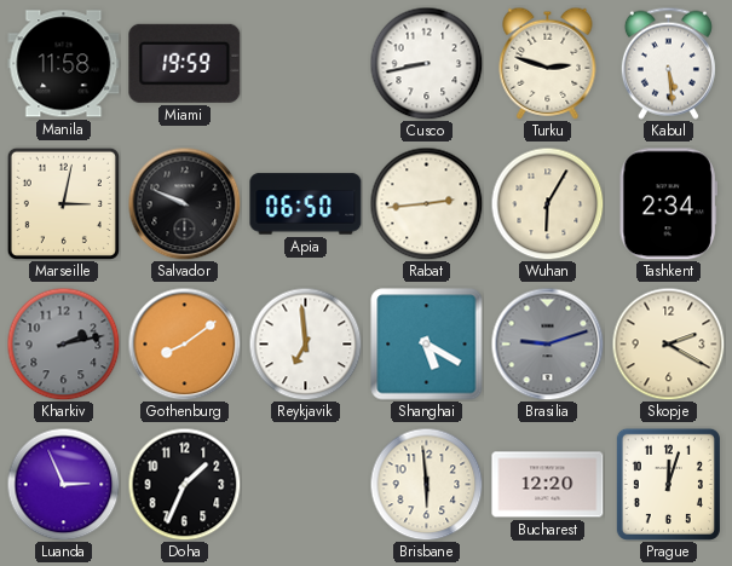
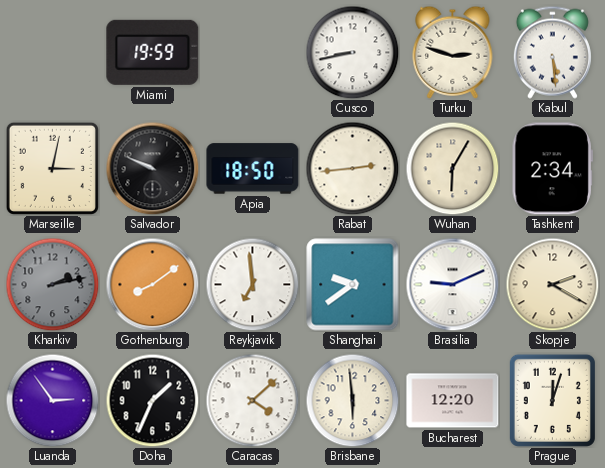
Manila: 11:58 -> none
Apia: 06:50 -> 18:50
Shanghai: 5:20 -> 9:39
Brasilia: 9:12 -> 9:11
Brasilia dial: grey -> white
Luanda: 2:56 -> 2:54
Caracas: none -> 4:08
